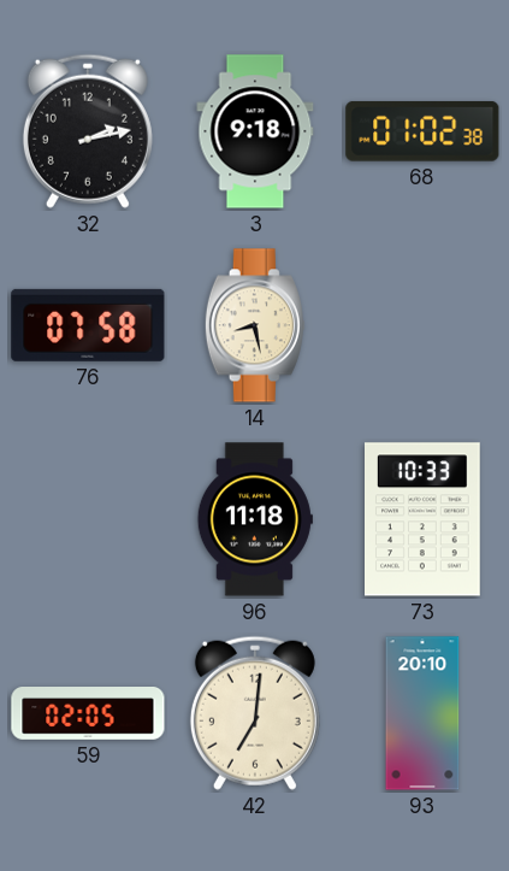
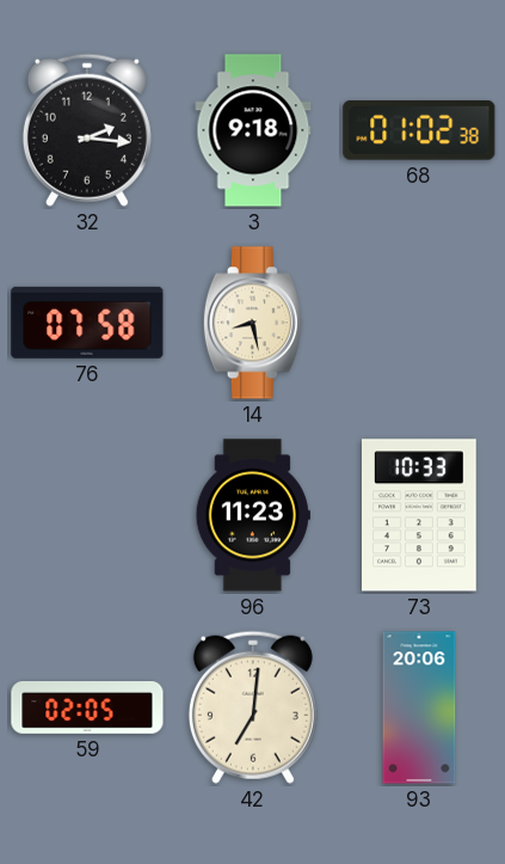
32: 2:13 -> 2:16
96: 11:18 -> 11:23
93: 20:10 -> 20:06
